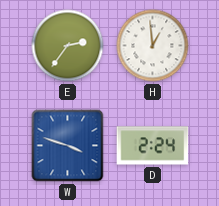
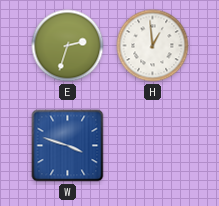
E: 2:36 -> 2:33
D: 2:24 -> none
